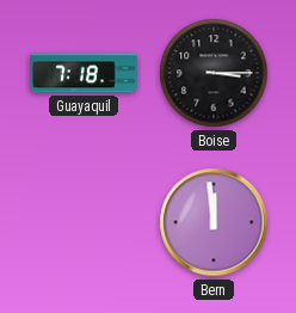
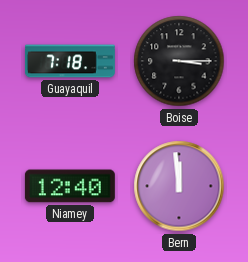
Niamey: none -> 12:40
